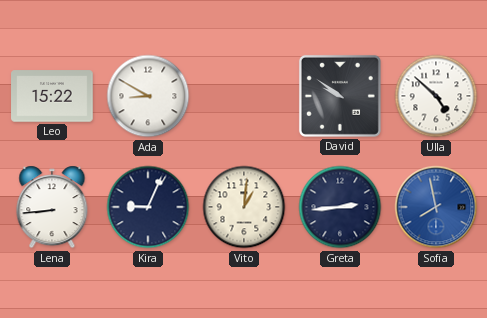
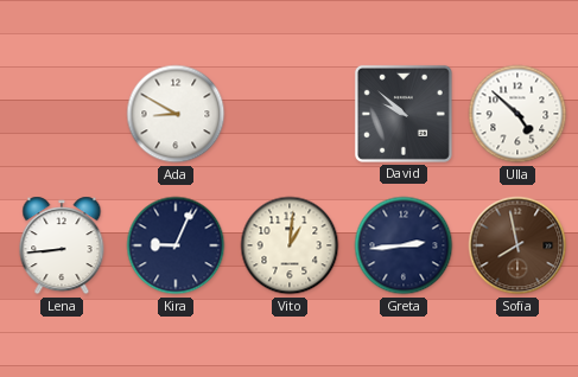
Leo: 15:22 -> none
David: 9:51 -> 9:52
Sofia dial: blue -> brown
